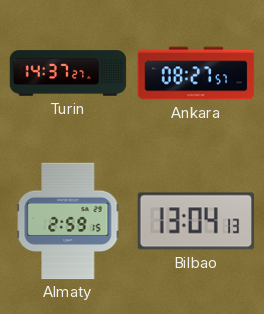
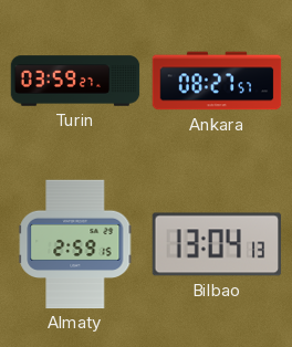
Turin: 14:37 -> 03:59
